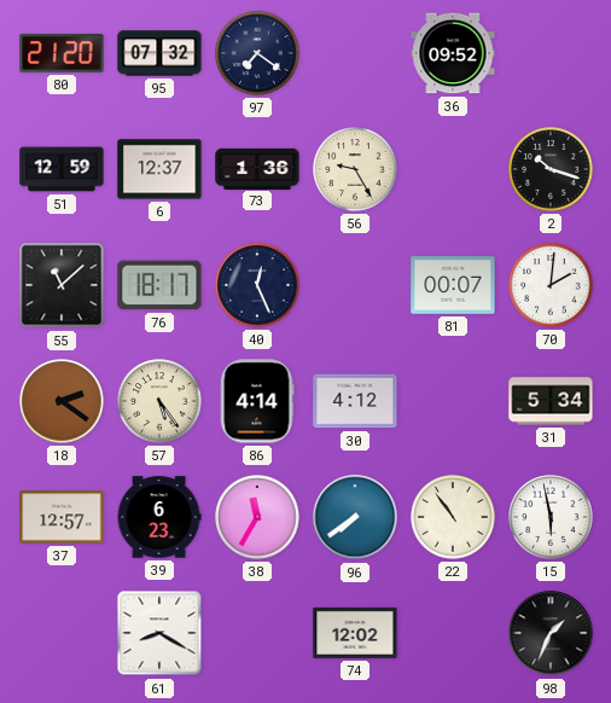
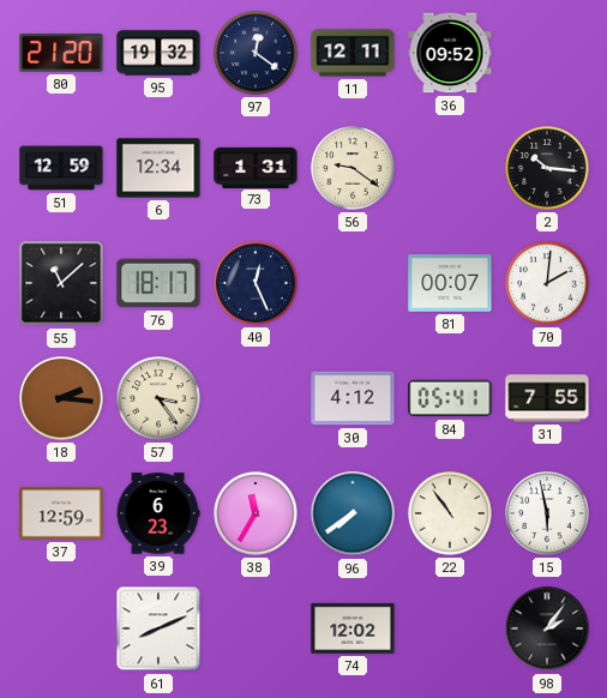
95: 07:32 -> 19:32
97: 7:21 -> 12:21
11: none -> 12:11
6: 12:37 -> 12:34
73: 1:36 -> 1:31
56: 9:25 -> 9:21
2: 10:18 -> 10:16
18: 2:21 -> 2:16
57: 5:24 -> 3:24
86: 4:14 -> none
84: none -> 05:41
31: 5:34 -> 7:55
37: 12:57 -> 12:59
61: 8:20 -> 8:11
98: 1:34 -> 2:06
